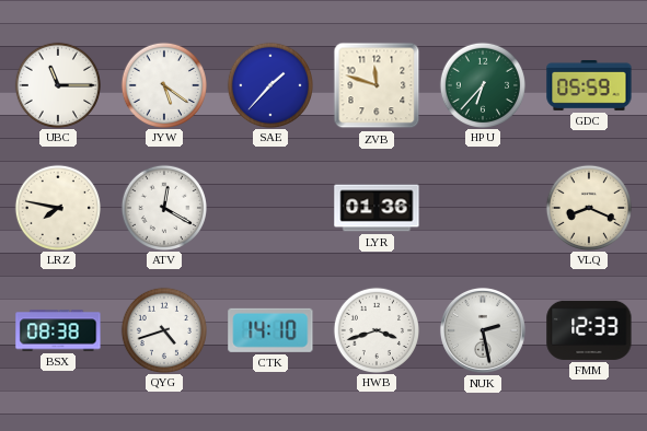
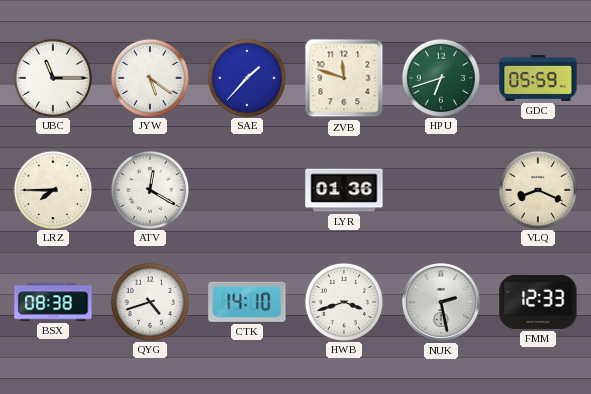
HPU: 6:37 -> 6:42
LRZ: 7:47 -> 7:45
